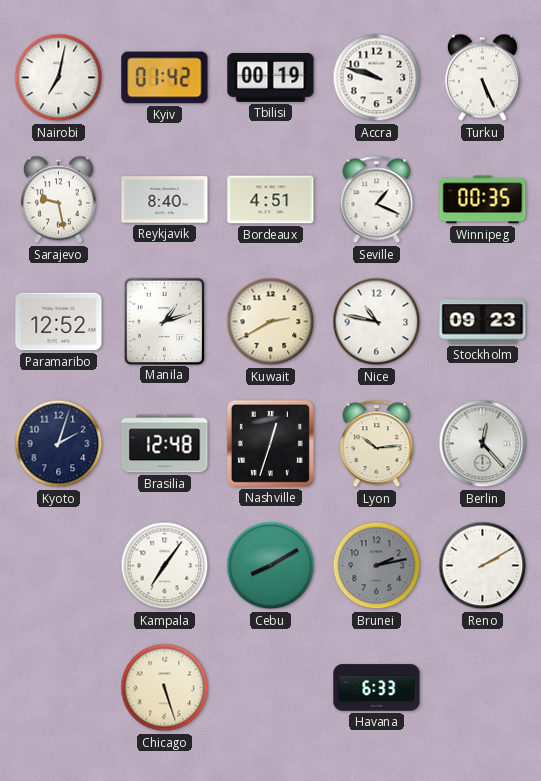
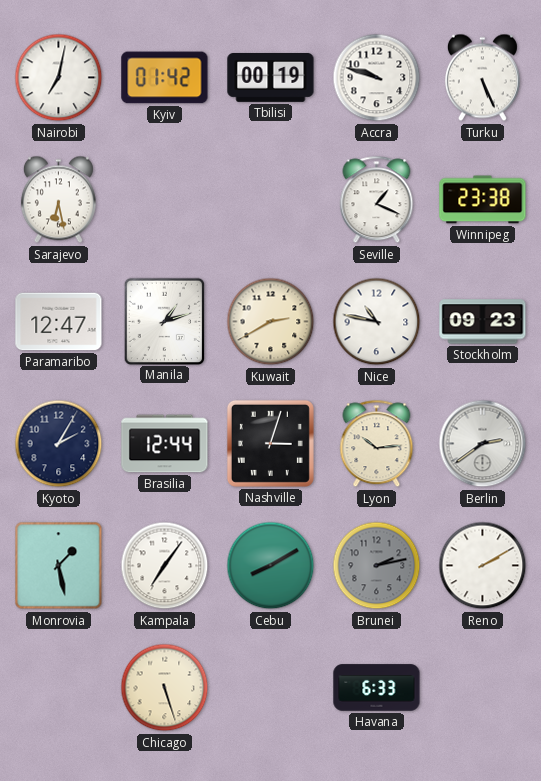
Sarajevo: 9:28 -> 6:28
Reykjavik: 8:40 -> none
Bordeaux: 4:51 -> none
Winnipeg: 00:35 -> 23:38
Paramaribo: 12:52 -> 12:47
Kyoto: 2:03 -> 2:05
Brasilia: 12:48 -> 12:44
Nashville: 12:33 -> 3:03
Berlin: 12:23 -> 2:39
Monrovia: none -> 1:28
